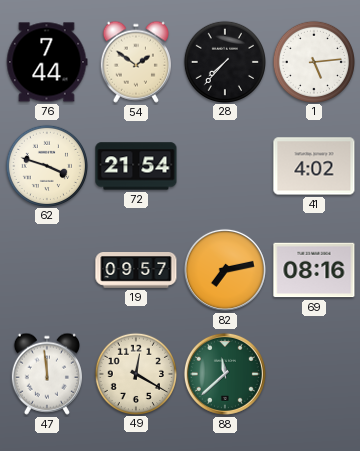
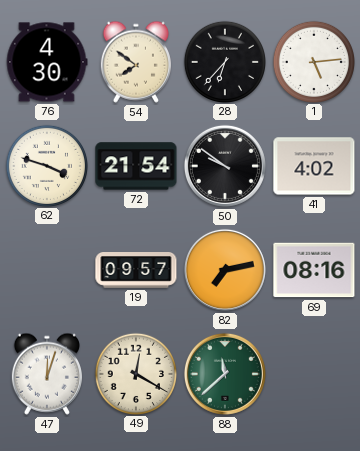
76: 7:44 -> 4:30
54: 1:51 -> 7:51
28: 7:37 -> 6:37
50: none -> 9:51
47: 11:59 -> 12:03
